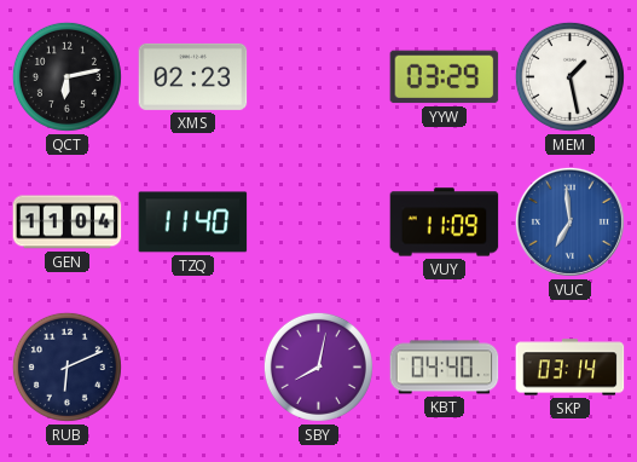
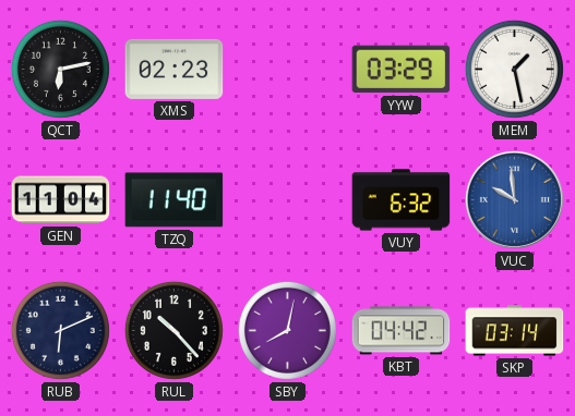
VUY: 11:09 -> 6:32
VUC: 6:59 -> 9:59
RUL: none -> 10:23
KBT: 04:40 -> 04:42
